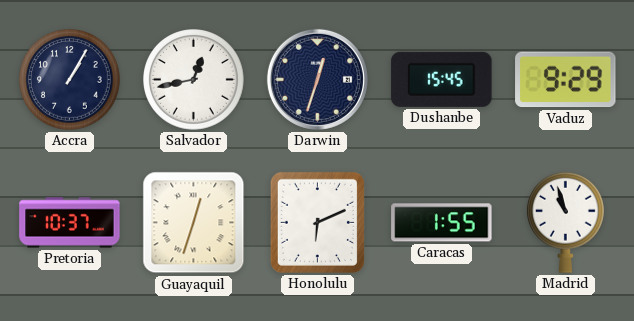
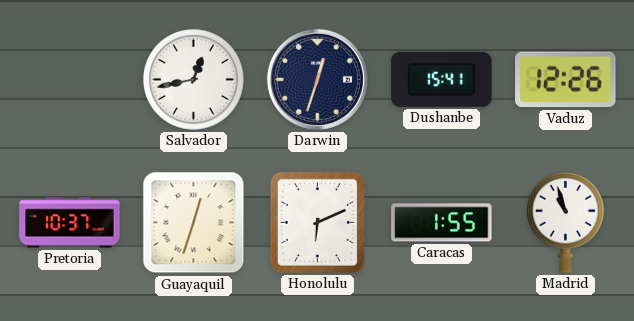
Accra: 1:05 -> none
Dushanbe: 15:45 -> 15:41
Vaduz: 9:29 -> 12:26
